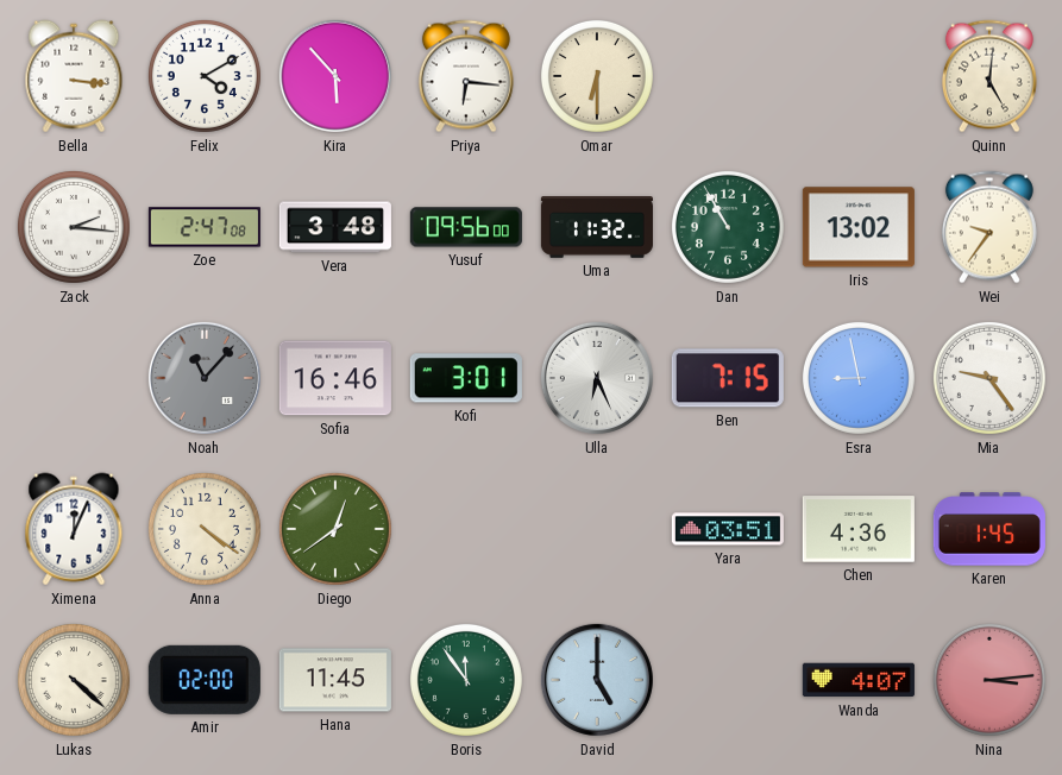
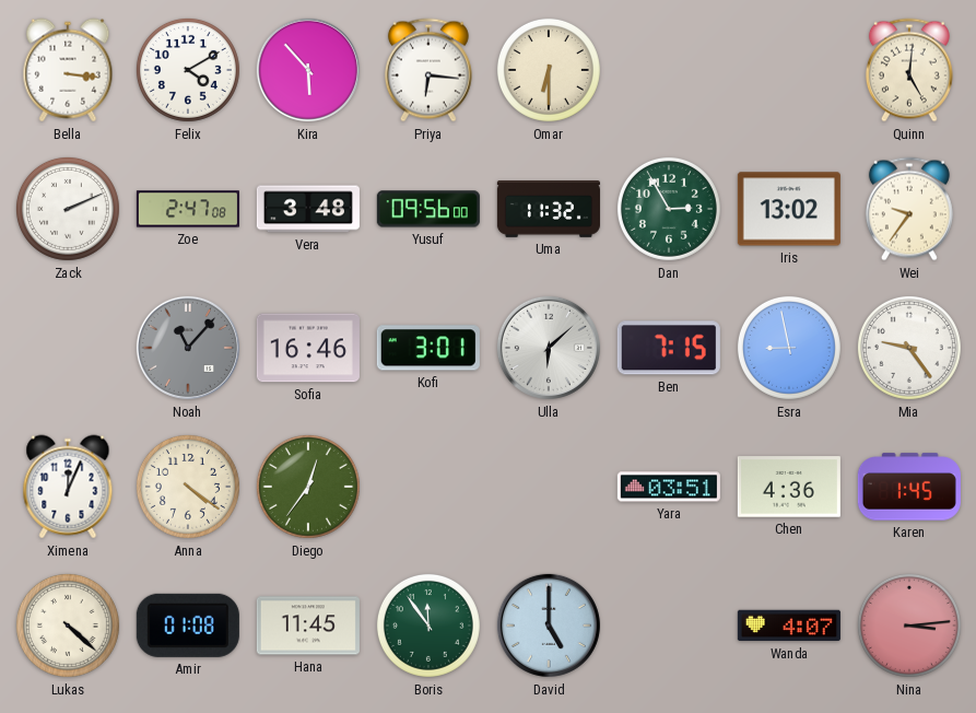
Zack: 2:16 -> 2:11
Dan: 10:55 -> 2:55
Ulla: 6:26 -> 6:08
Diego: 12:39 -> 12:36
Amir: 02:00 -> 01:08
